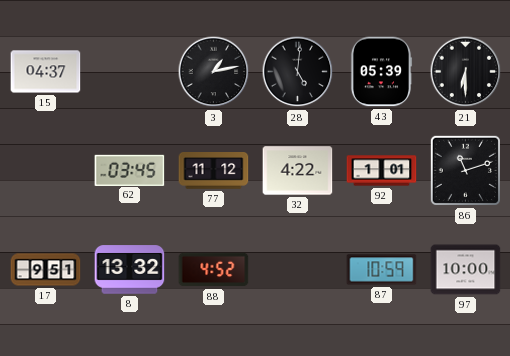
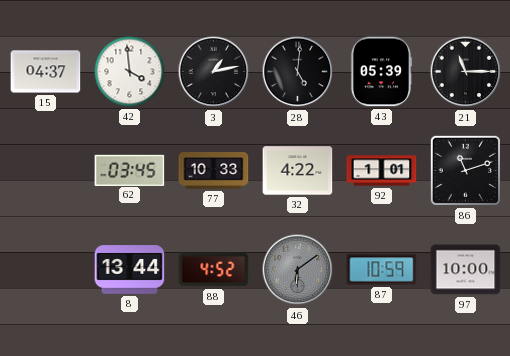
42: none -> 3:59
21: 6:30 -> 11:15
77: 11:12 -> 10:33
17: 9:51 -> none
8: 13:32 -> 13:44
46: none -> 6:09
